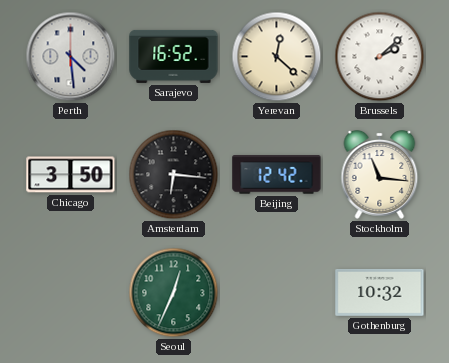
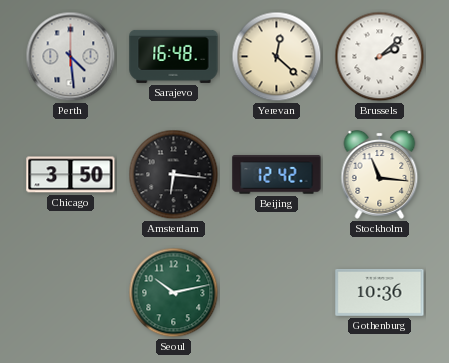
Sarajevo: 16:52 -> 16:48
Seoul: 12:34 -> 10:13
Gothenburg: 10:32 -> 10:36
